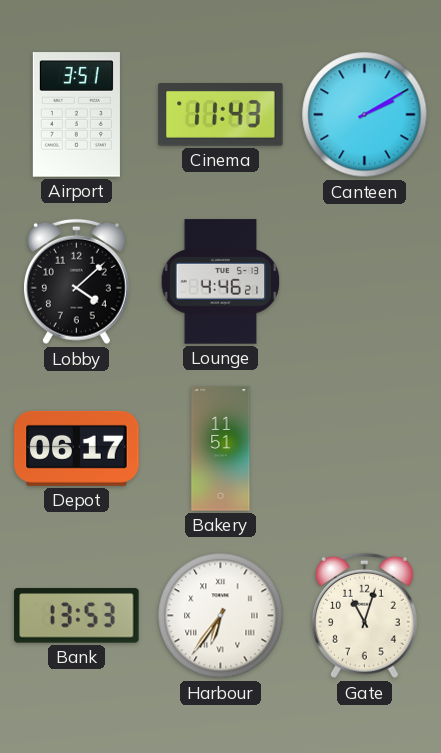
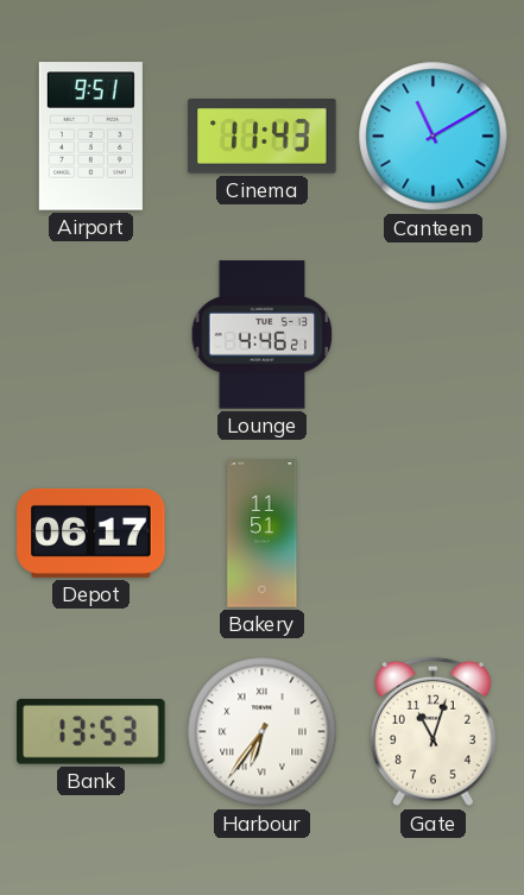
Airport: 3:51 -> 9:51
Canteen: 2:10 -> 11:10
Lobby: 4:08 -> none
